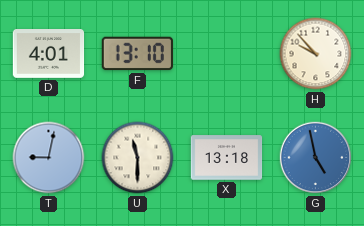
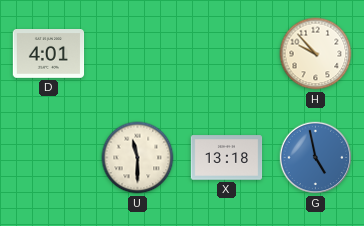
F: 13:10 -> none
T: 9:02 -> none
